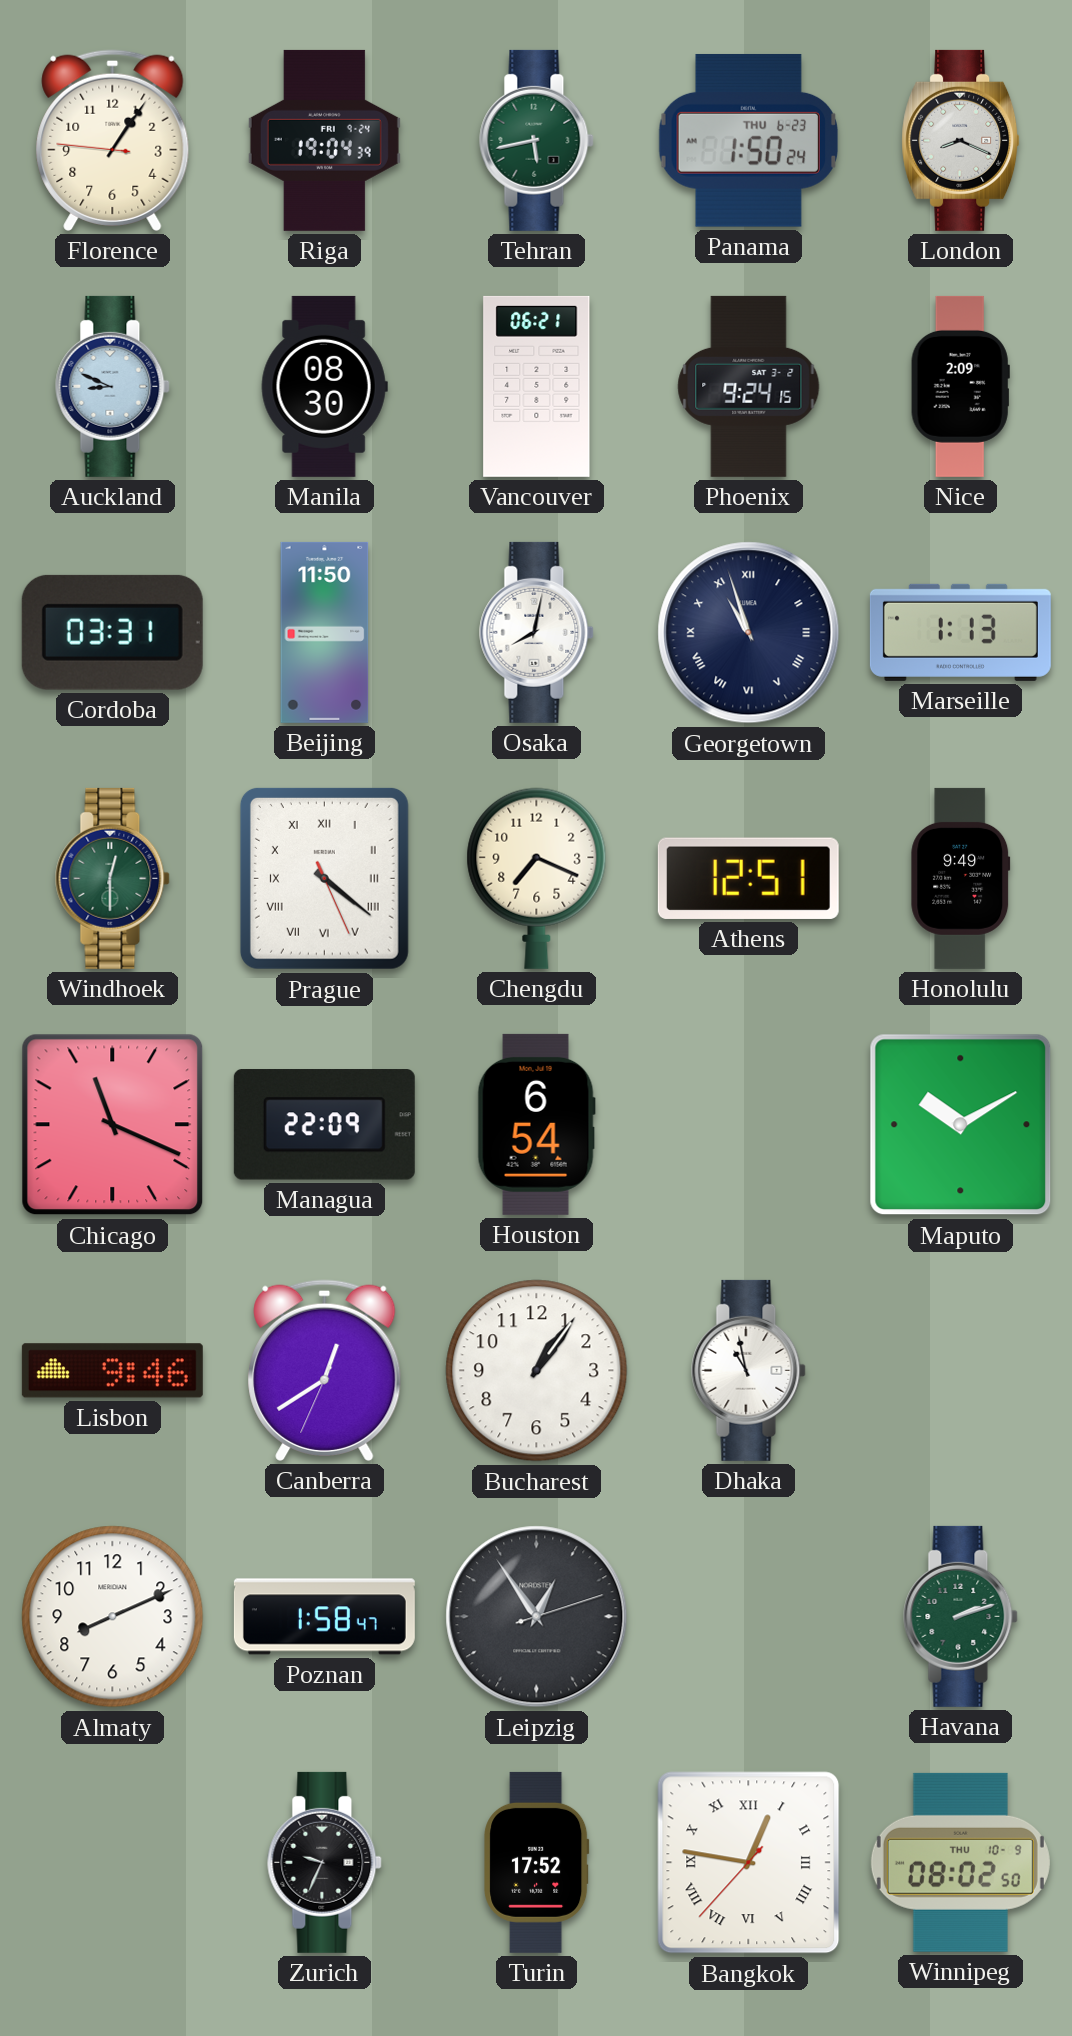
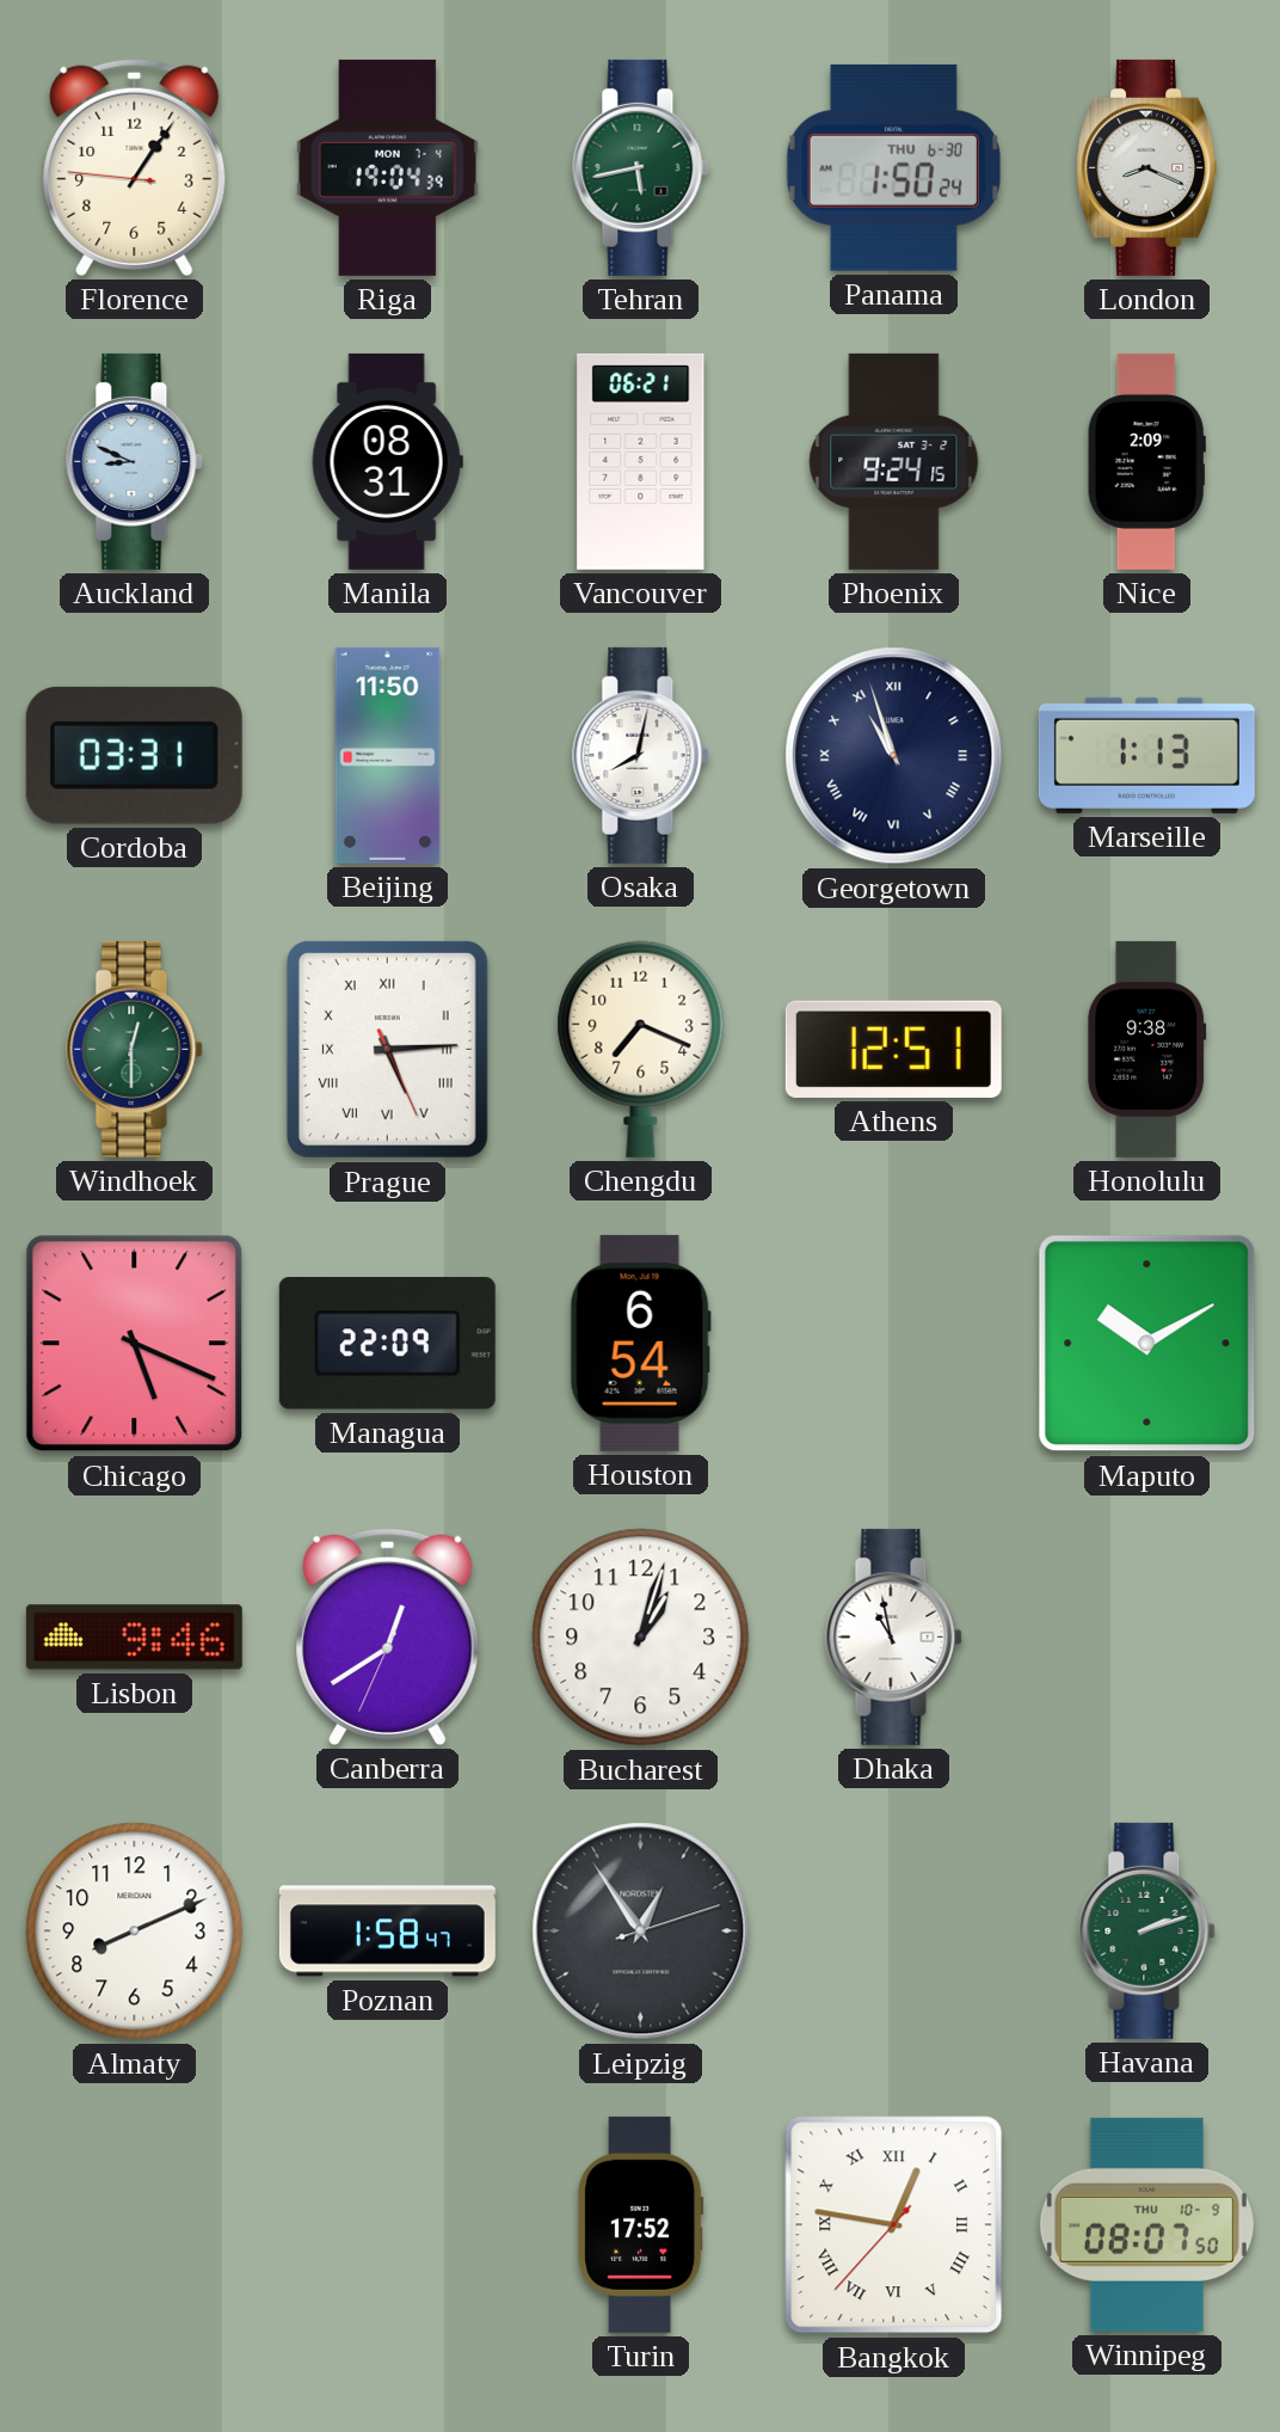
Riga date: FRI 9-24 -> MON 7-4
Panama date: THU 6-23 -> THU 6-30
Manila: 08:30 -> 08:31
Prague: 4:21 -> 5:14
Honolulu: 9:49 -> 9:38
Chicago: 11:19 -> 5:19
Bucharest: 1:06 -> 1:03
Zurich: 9:34 -> none
Winnipeg: 08:02 -> 08:07
